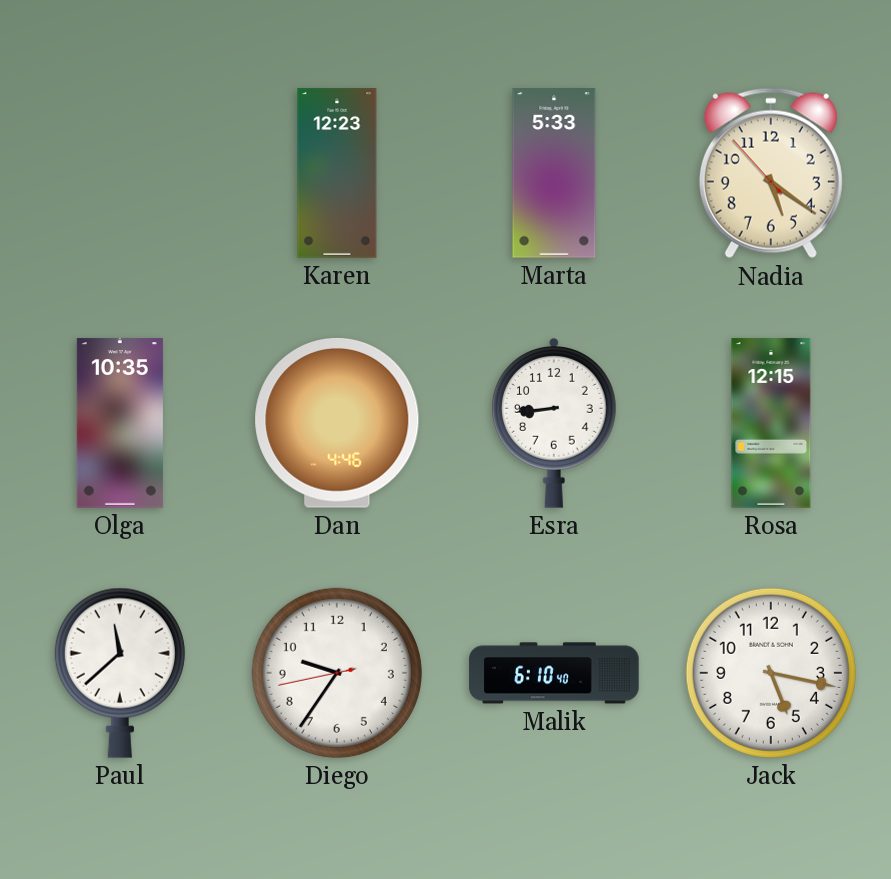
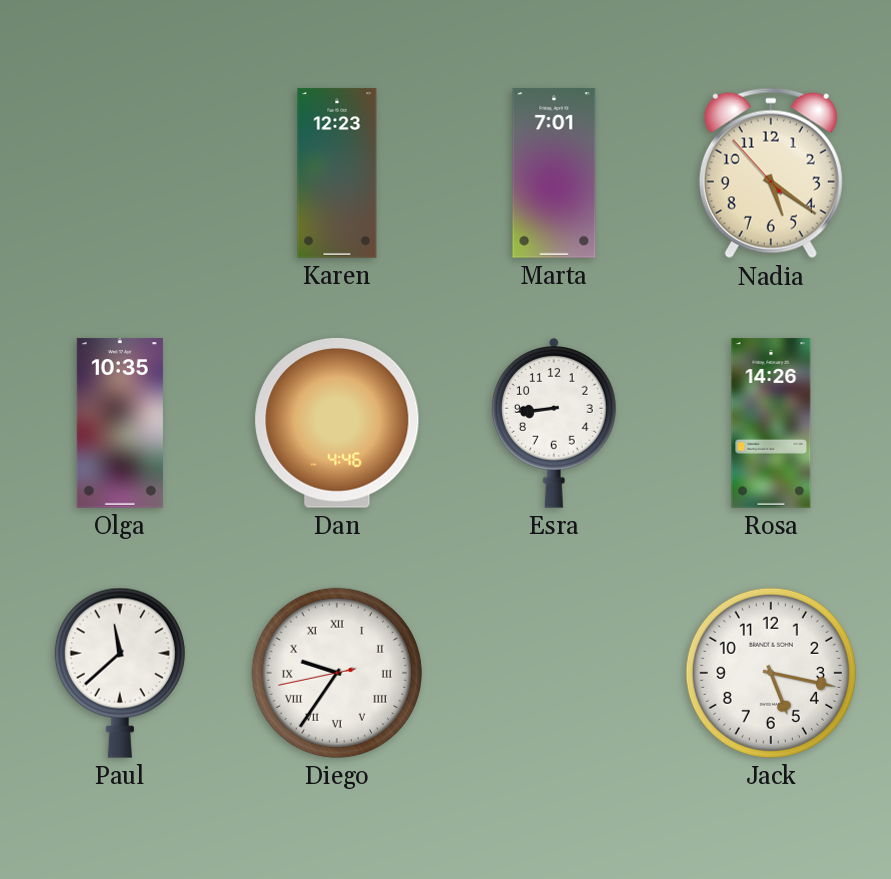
Marta: 5:33 -> 7:01
Rosa: 12:15 -> 14:26
Diego numerals: Arabic -> Roman
Malik: 6:10 -> none
